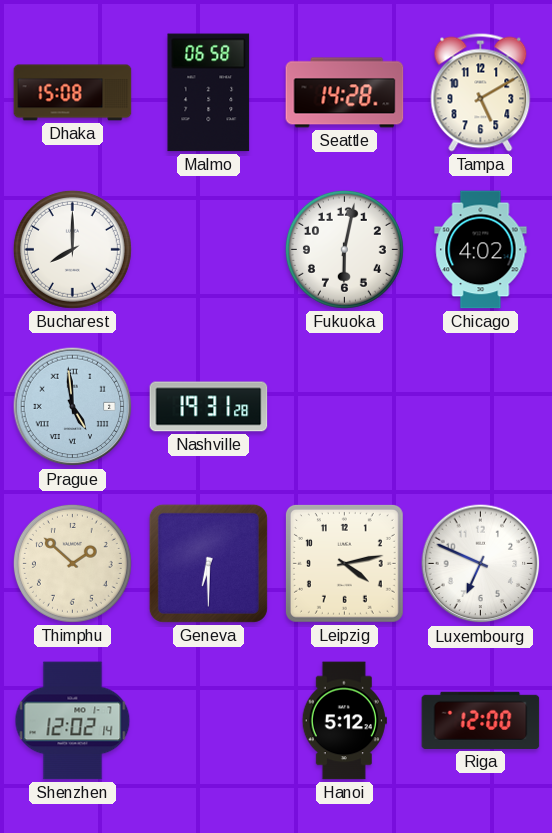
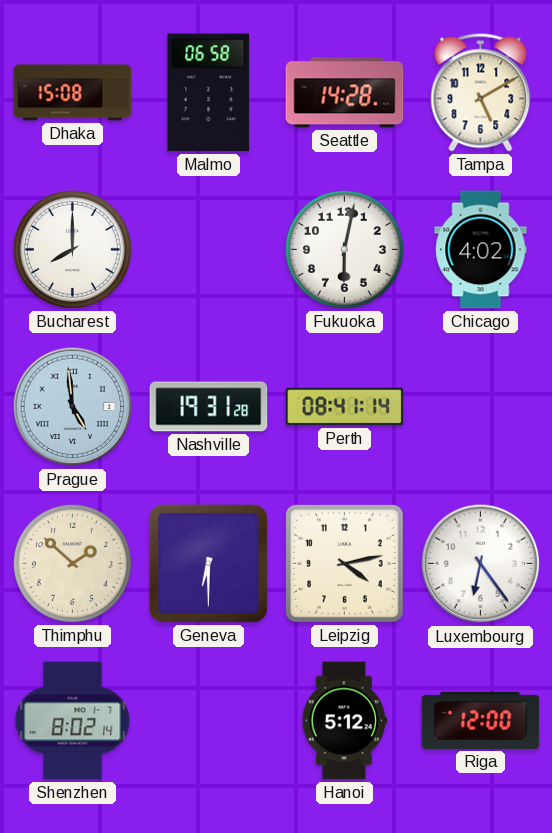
Perth: none -> 08:41
Luxembourg: 6:49 -> 6:24
Shenzhen: 12:02 -> 8:02
